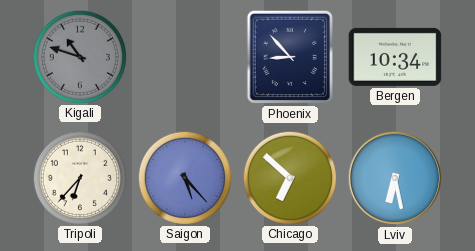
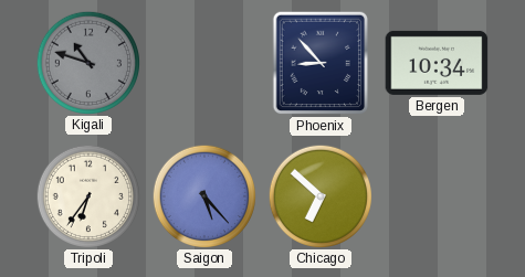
Tripoli: 6:37 -> 6:36
Lviv: 6:28 -> none
